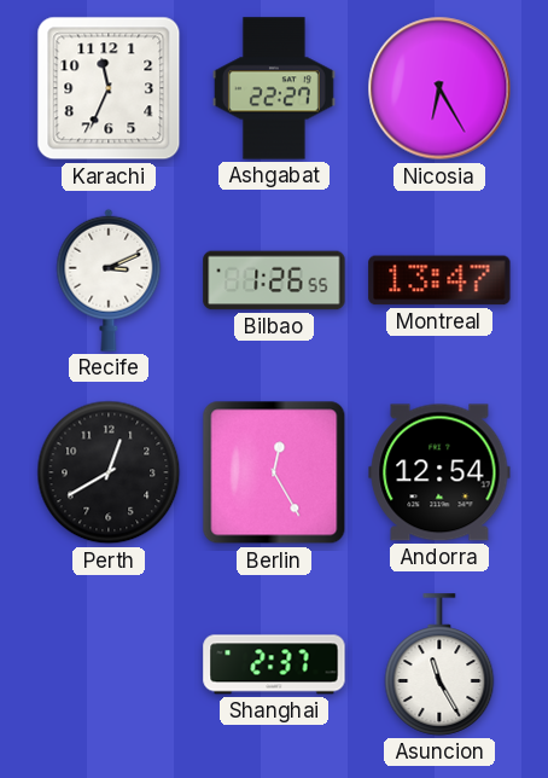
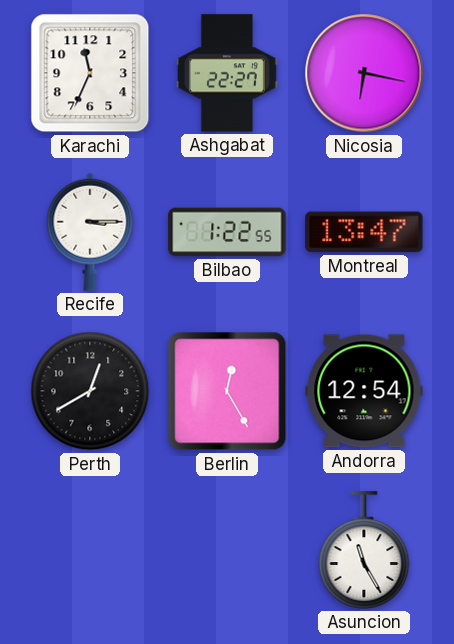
Nicosia: 6:25 -> 6:17
Recife: 3:11 -> 3:15
Bilbao: 1:26 -> 1:22
Shanghai: 2:37 -> none
